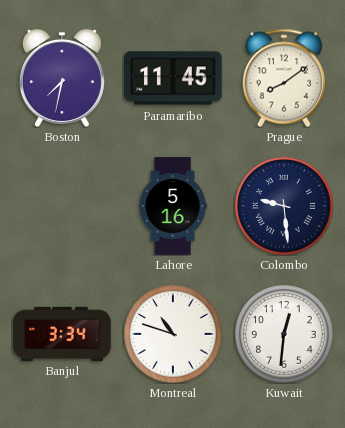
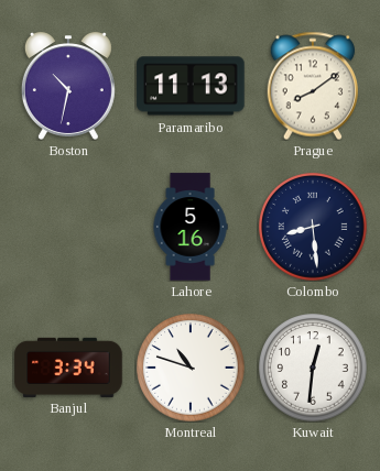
Boston: 7:32 -> 10:32
Paramaribo: 11:45 -> 11:13
Colombo: 9:29 -> 8:29
